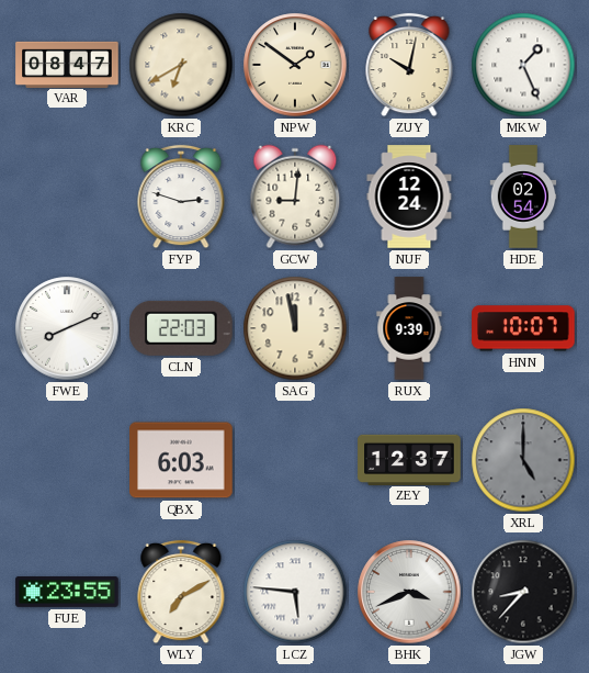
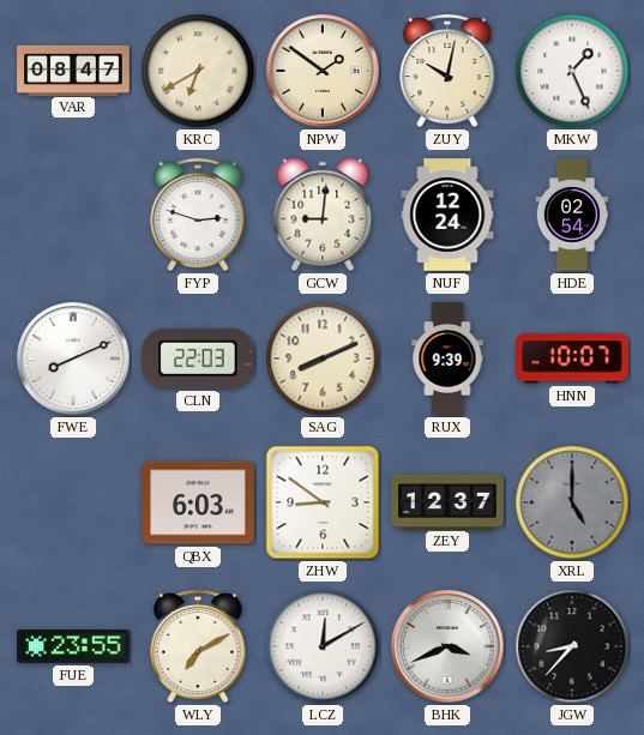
SAG: 11:58 -> 8:11
ZHW: none -> 8:51
LCZ: 5:46 -> 12:10
